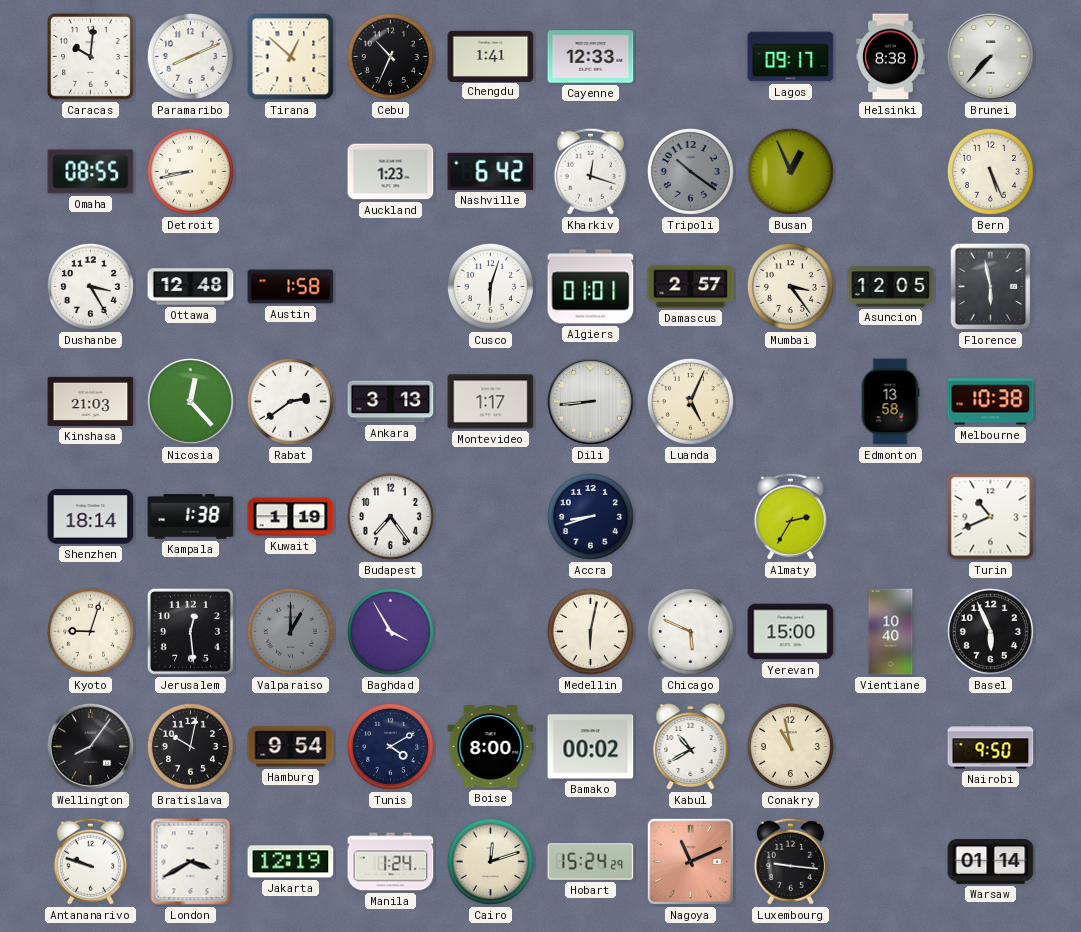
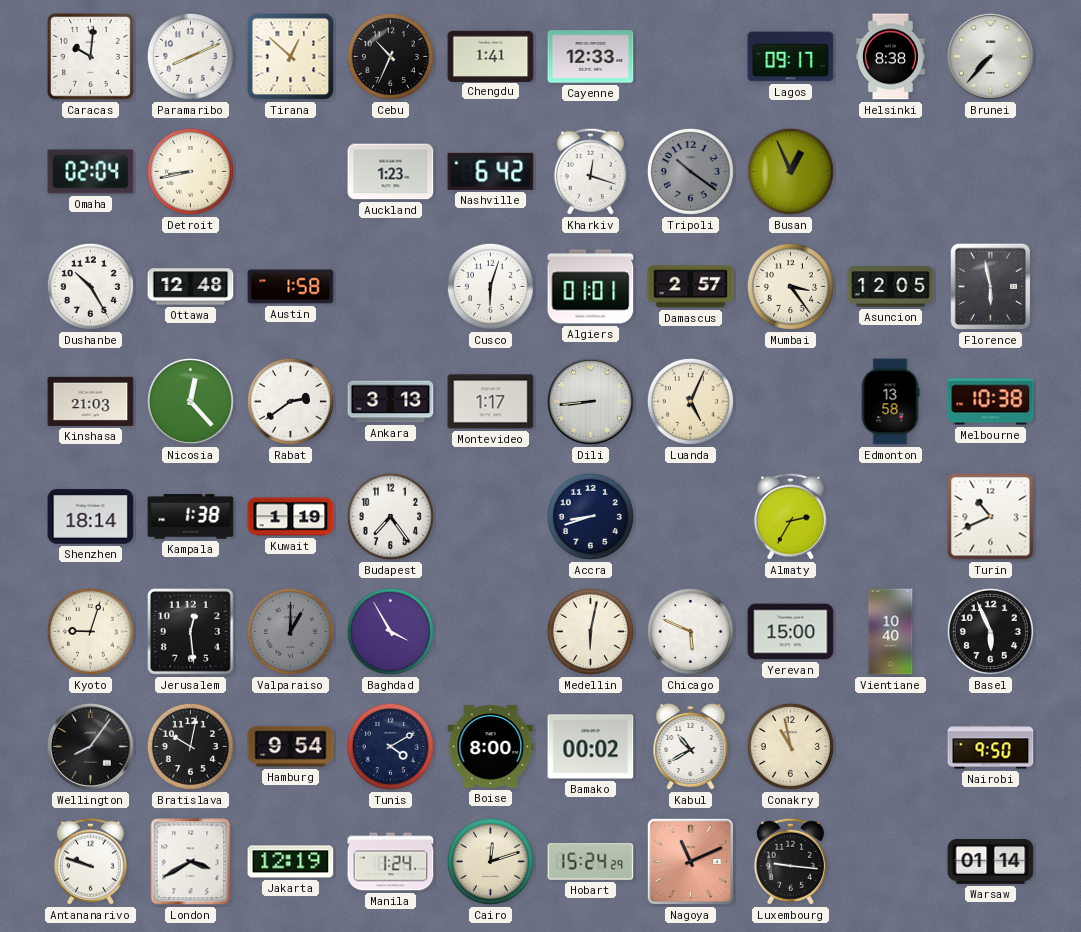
Omaha: 08:55 -> 02:04
Bern: 5:26 -> none
Dushanbe: 3:25 -> 10:25
